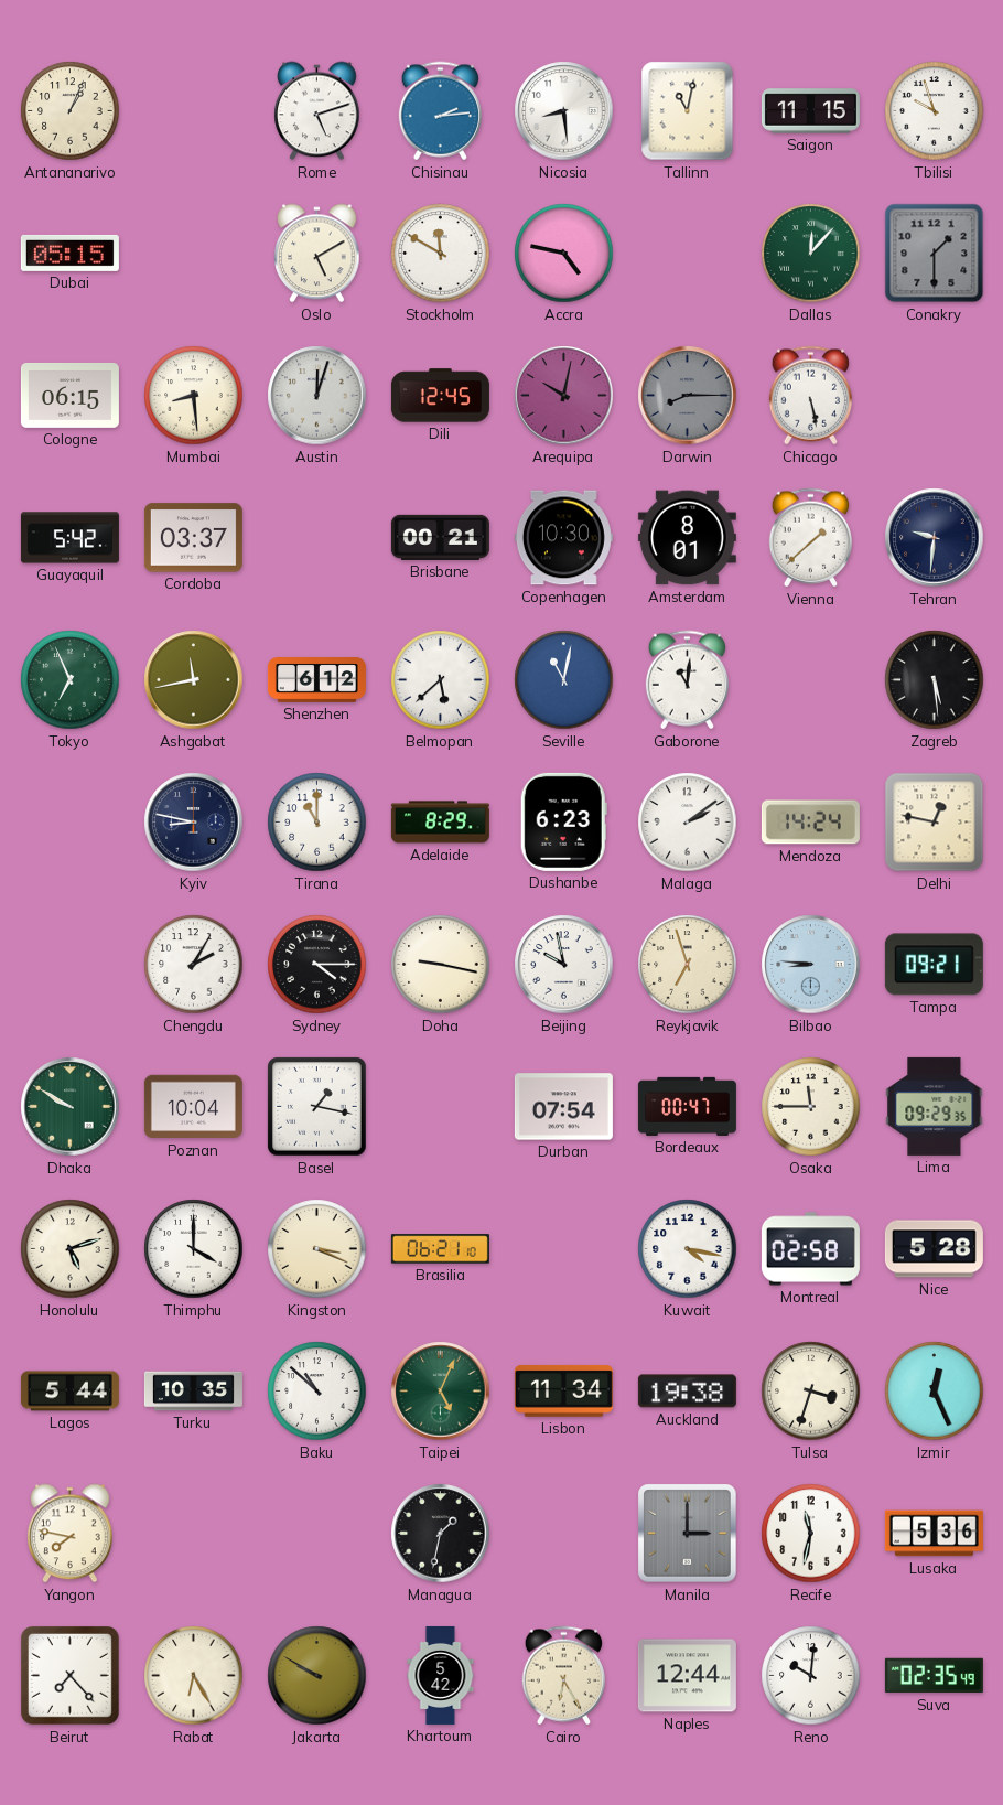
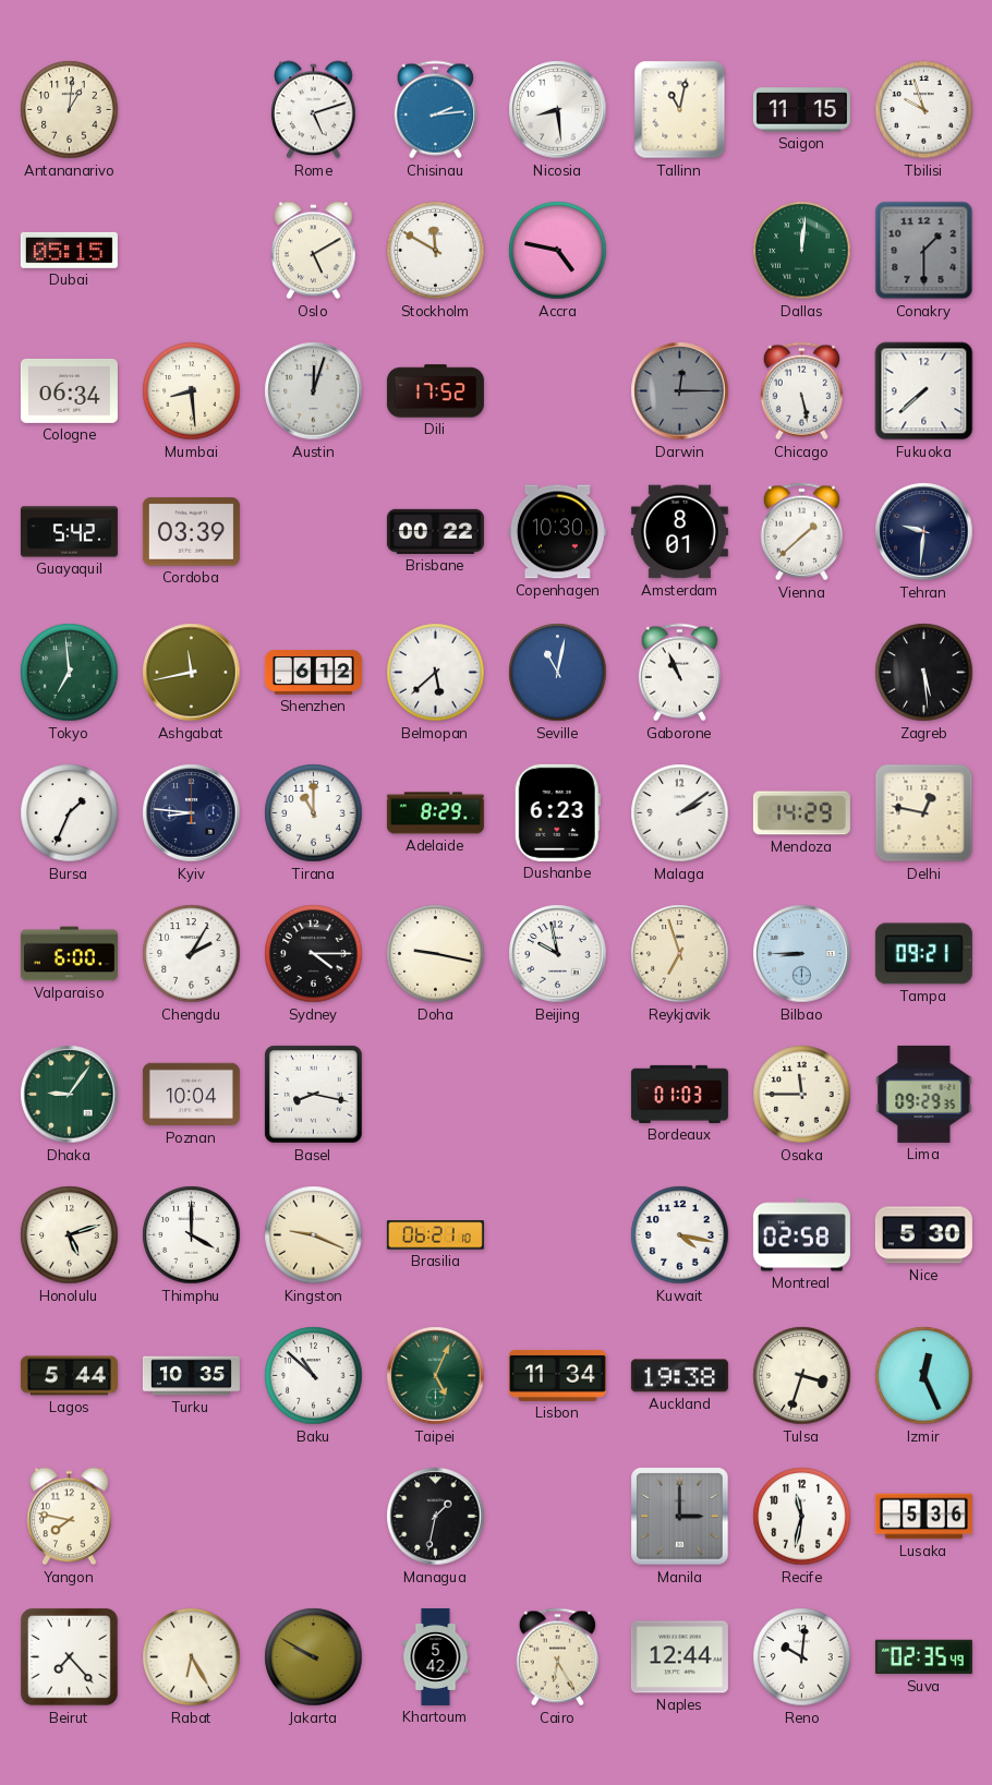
Antananarivo: 1:04 -> 1:01
Dallas: 12:07 -> 12:01
Cologne: 06:15 -> 06:34
Dili: 12:45 -> 17:52
Arequipa: 10:02 -> none
Darwin: 8:15 -> 12:15
Fukuoka: none -> 7:38
Cordoba: 03:37 -> 03:39
Brisbane: 00:21 -> 00:22
Tokyo: 6:56 -> 6:59
Gaborone: 11:01 -> 10:56
Bursa: none -> 1:34
Kyiv: 8:47 -> 8:46
Mendoza: 14:24 -> 14:29
Valparaiso: none -> 6:00
Bilbao: 8:46 -> 8:45
Dhaka: 9:50 -> 9:06
Basel: 1:17 -> 8:17
Durban: 07:54 -> none
Bordeaux: 00:47 -> 01:03
Kingston: 3:19 -> 9:19
Nice: 5:28 -> 5:30
